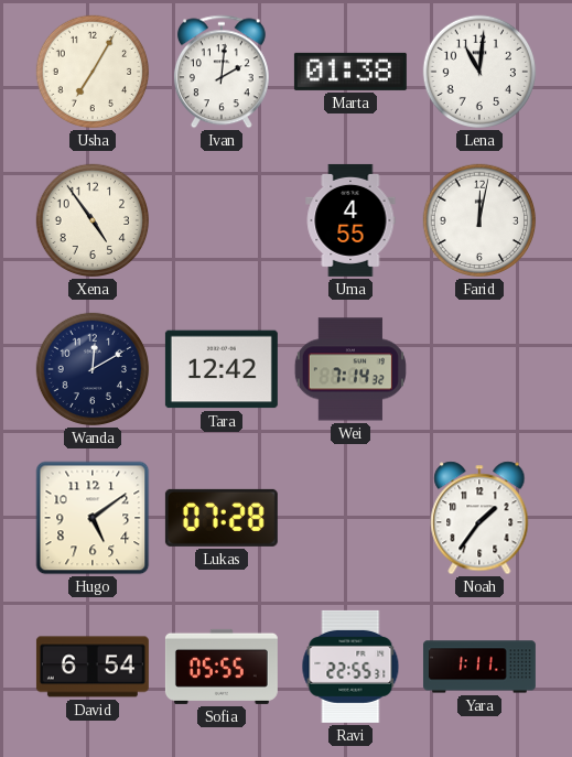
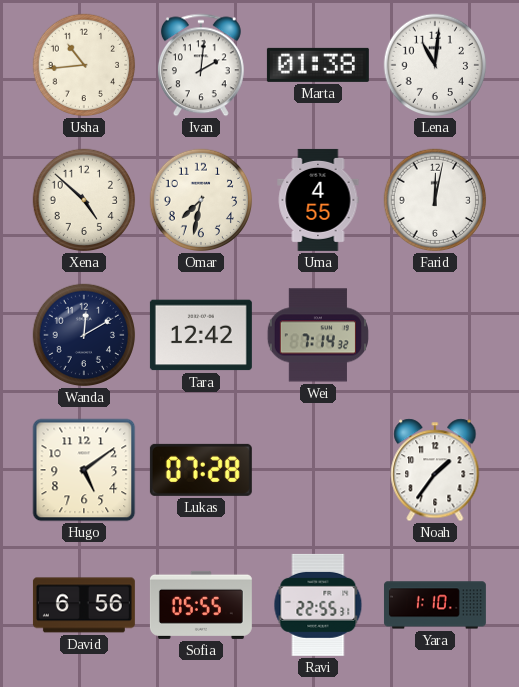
Usha: 7:05 -> 10:44
Xena: 4:54 -> 4:52
Omar: none -> 7:32
David: 6:54 -> 6:56
Yara: 1:11 -> 1:10
